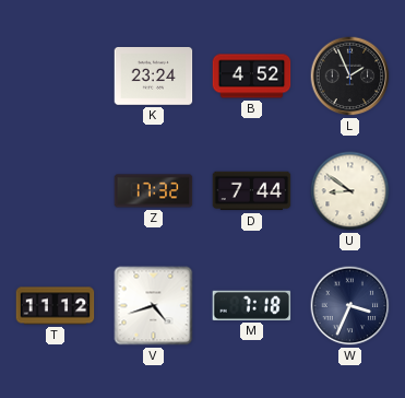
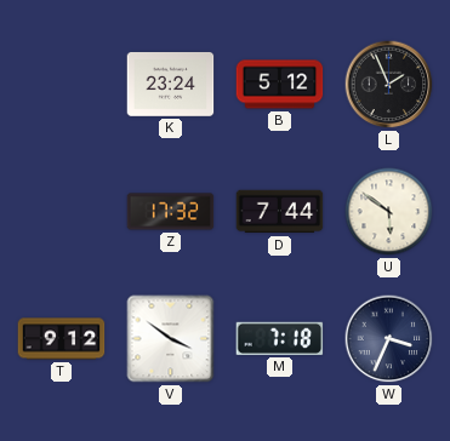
B: 4:52 -> 5:12
U: 8:51 -> 5:51
T: 11:12 -> 9:12
V: 4:42 -> 3:51
